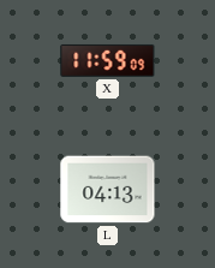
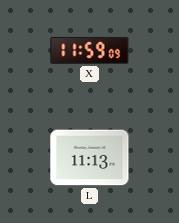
L: 04:13 -> 11:13
